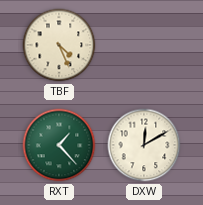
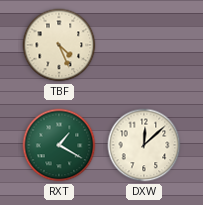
RXT: 1:23 -> 1:20
DXW: 12:10 -> 12:08
